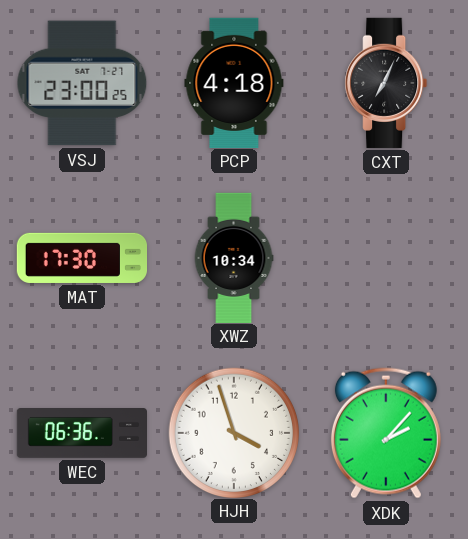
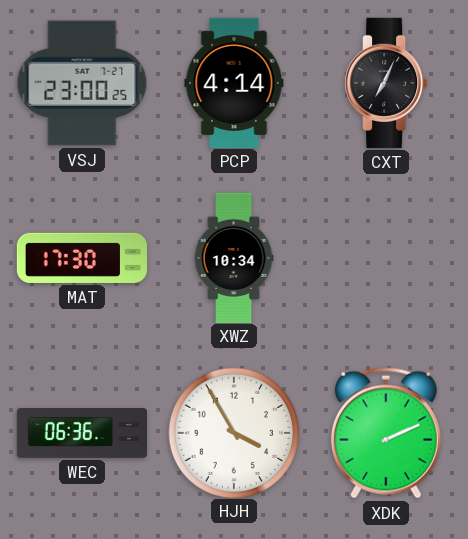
PCP: 4:18 -> 4:14
HJH: 3:57 -> 3:55
XDK: 2:07 -> 2:11
